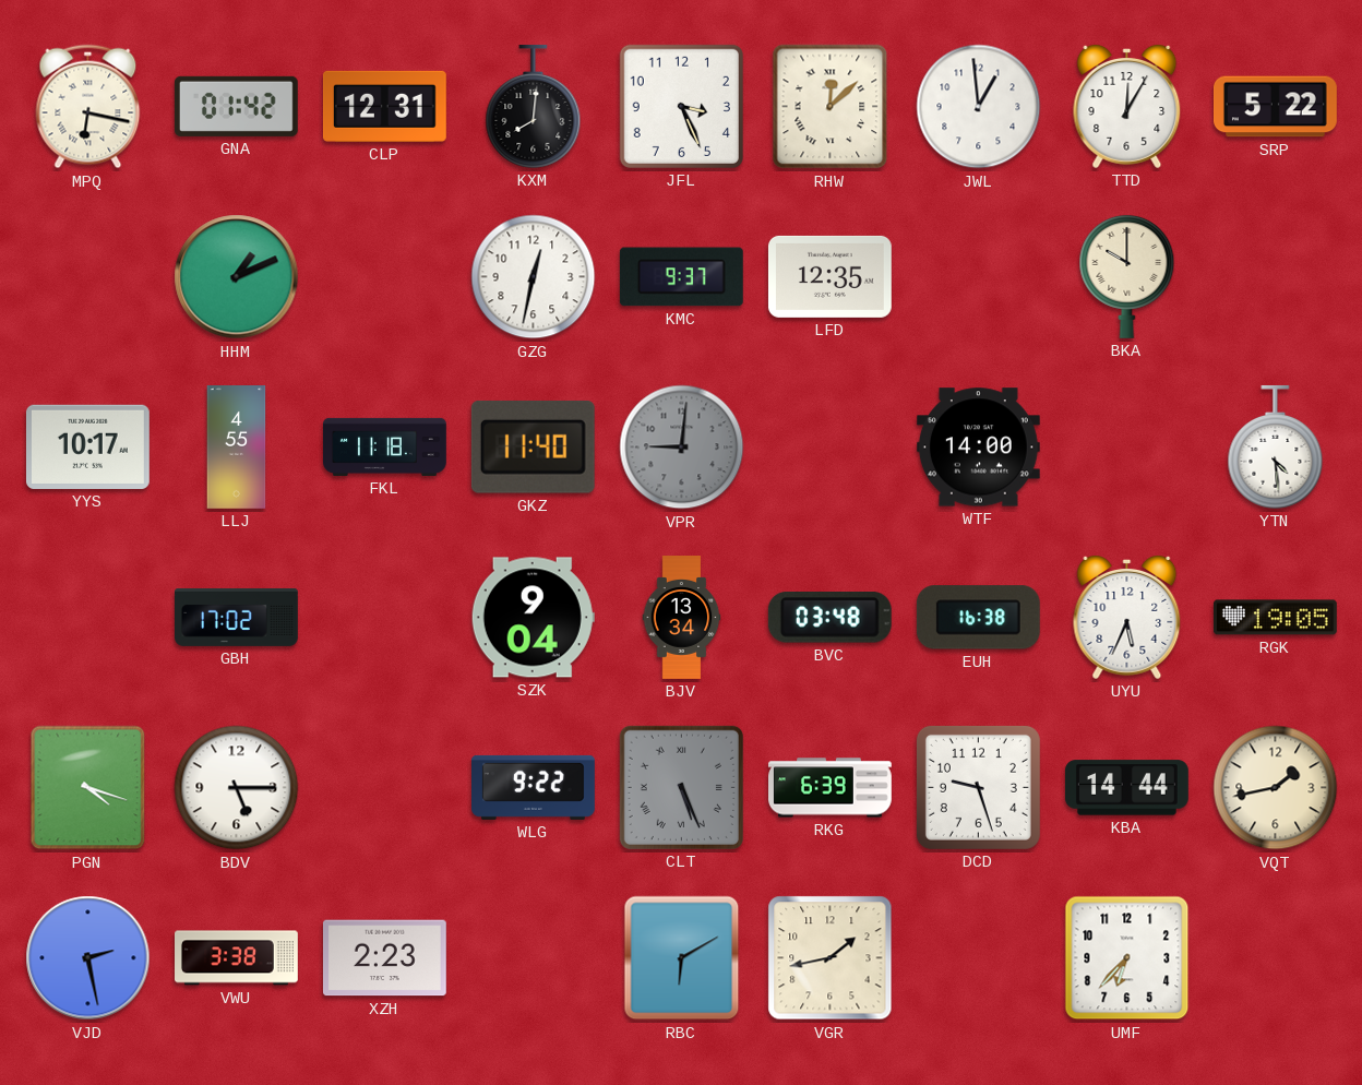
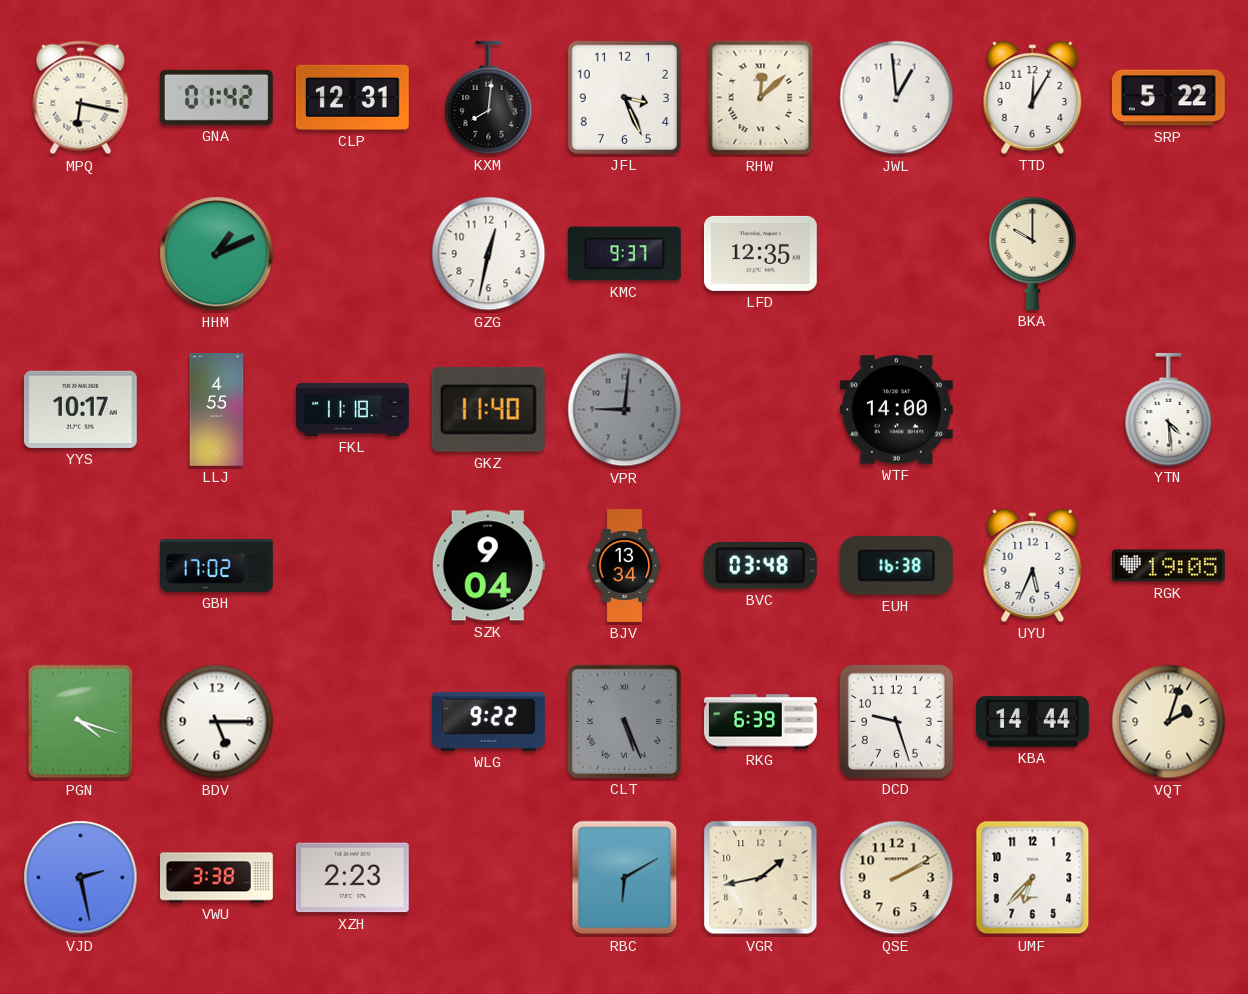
VQT: 1:43 -> 2:03
QSE: none -> 2:10
